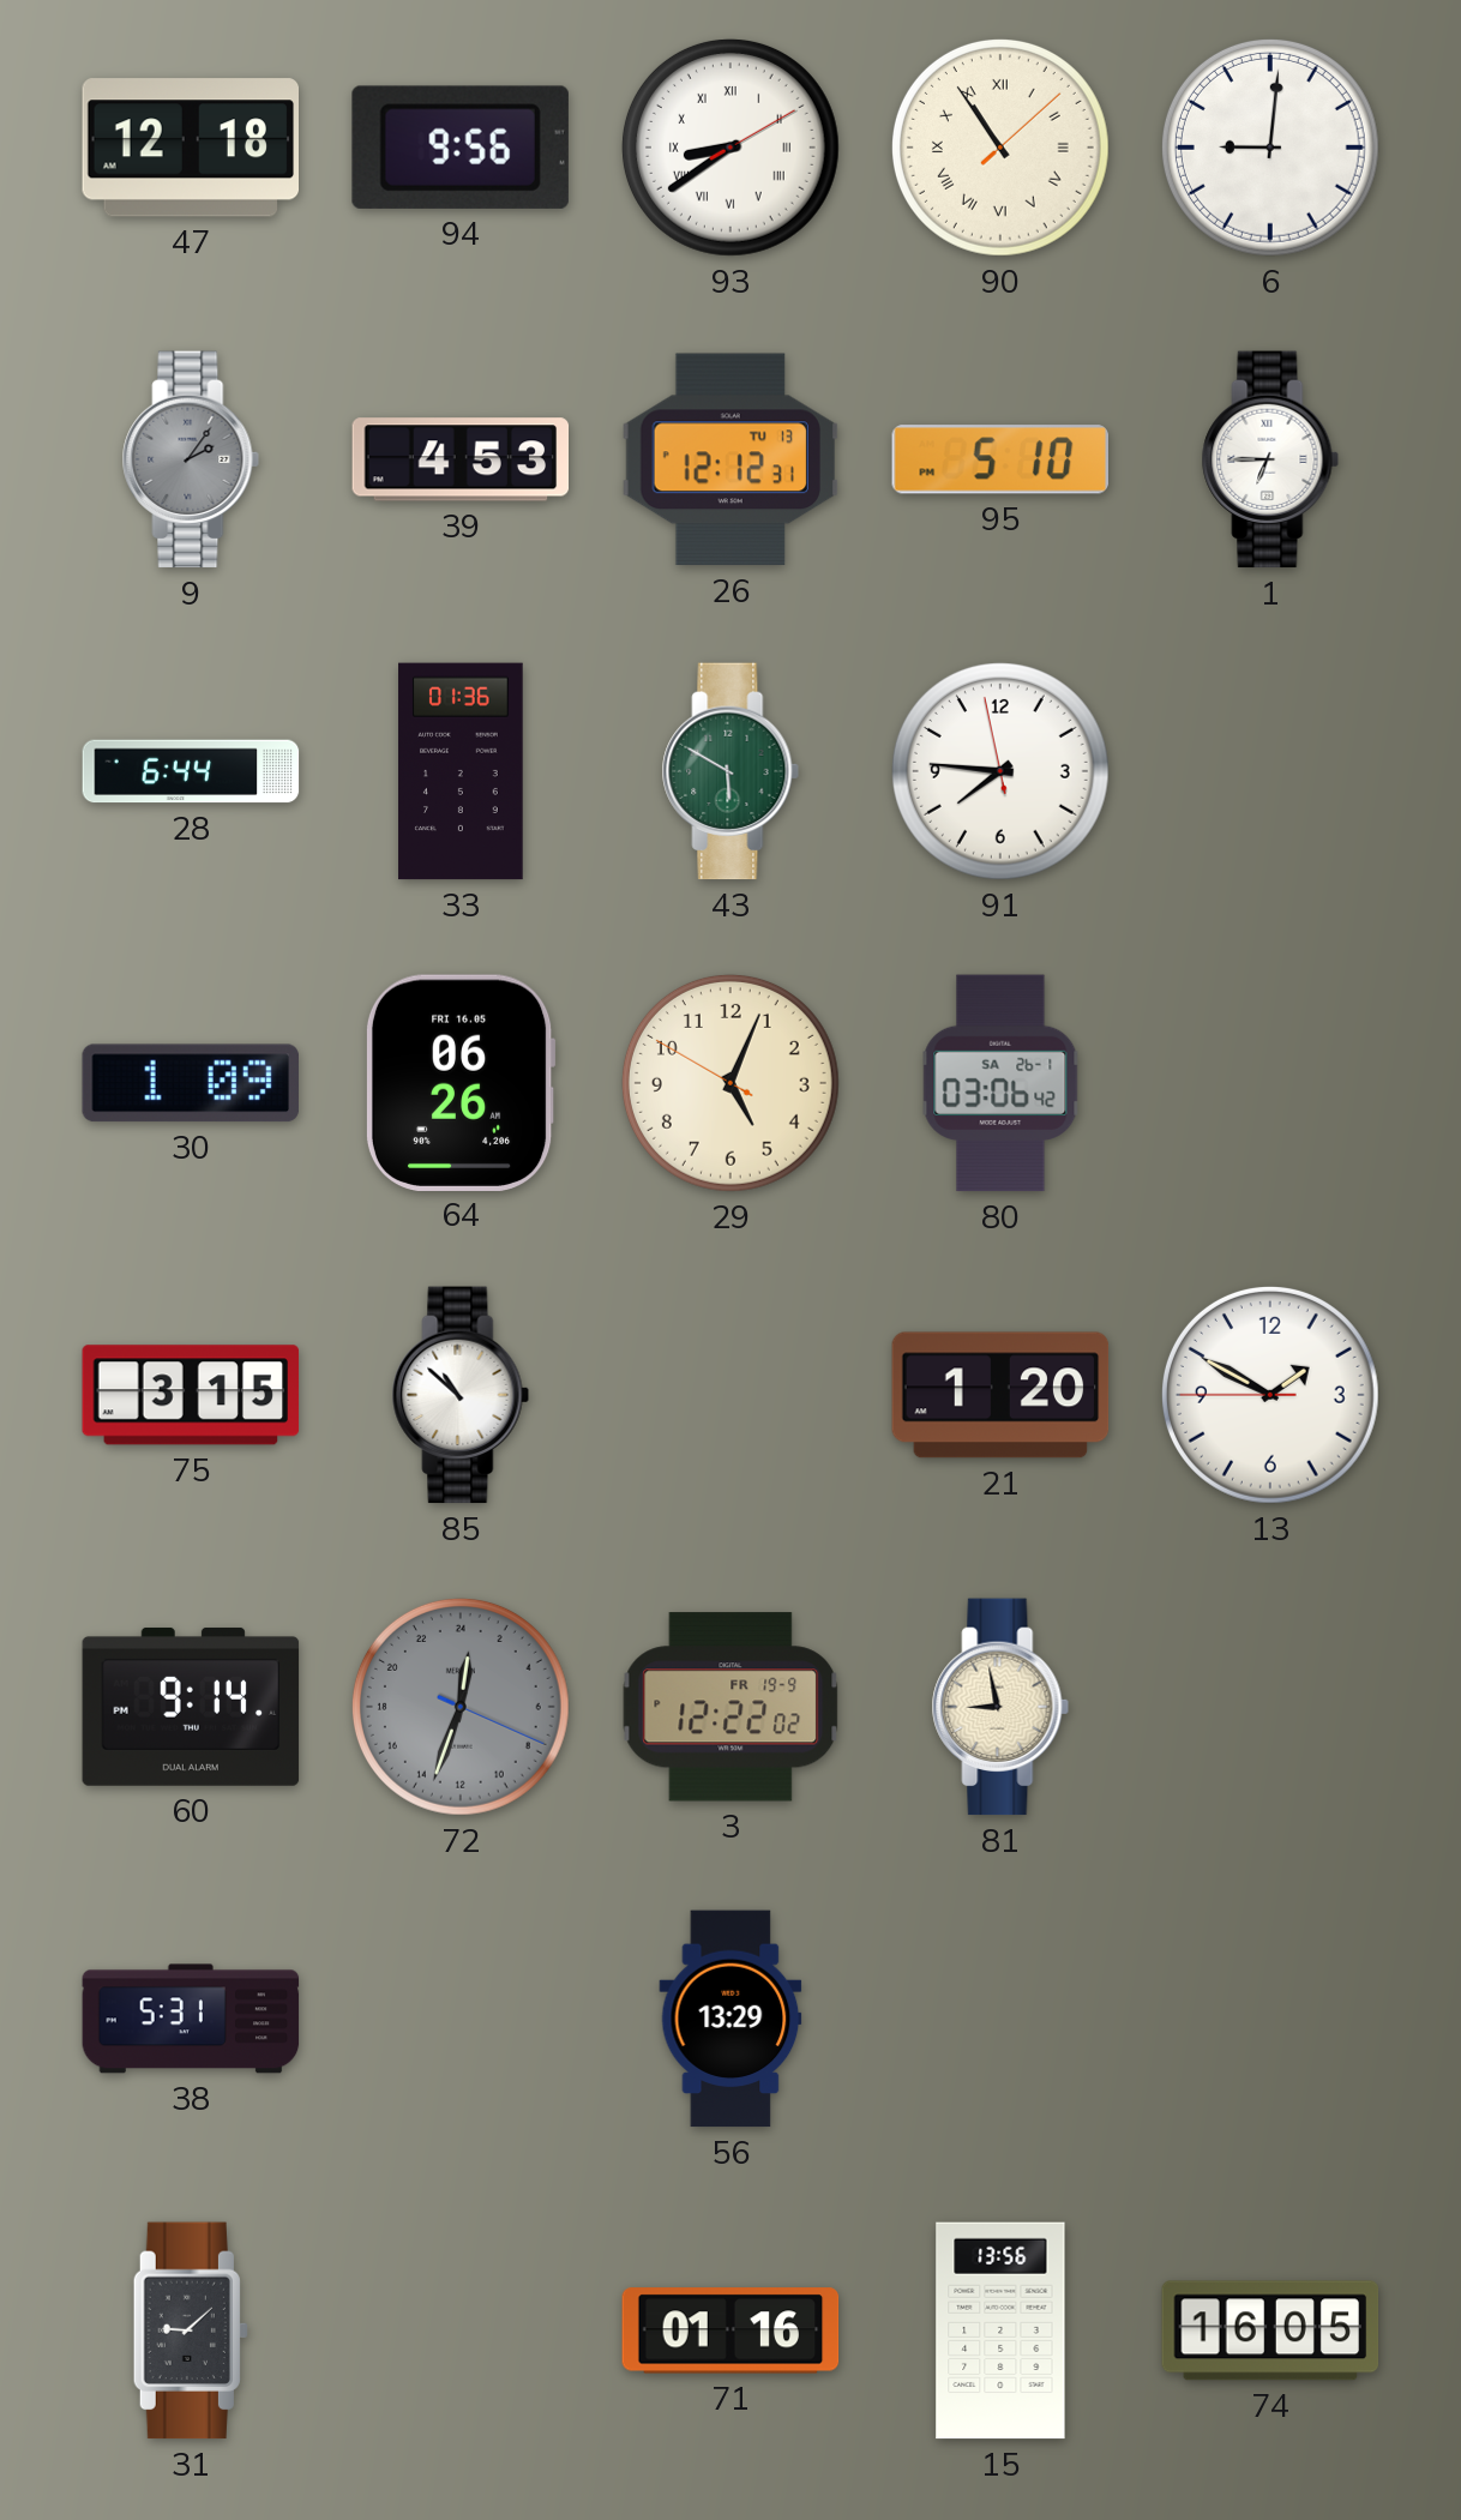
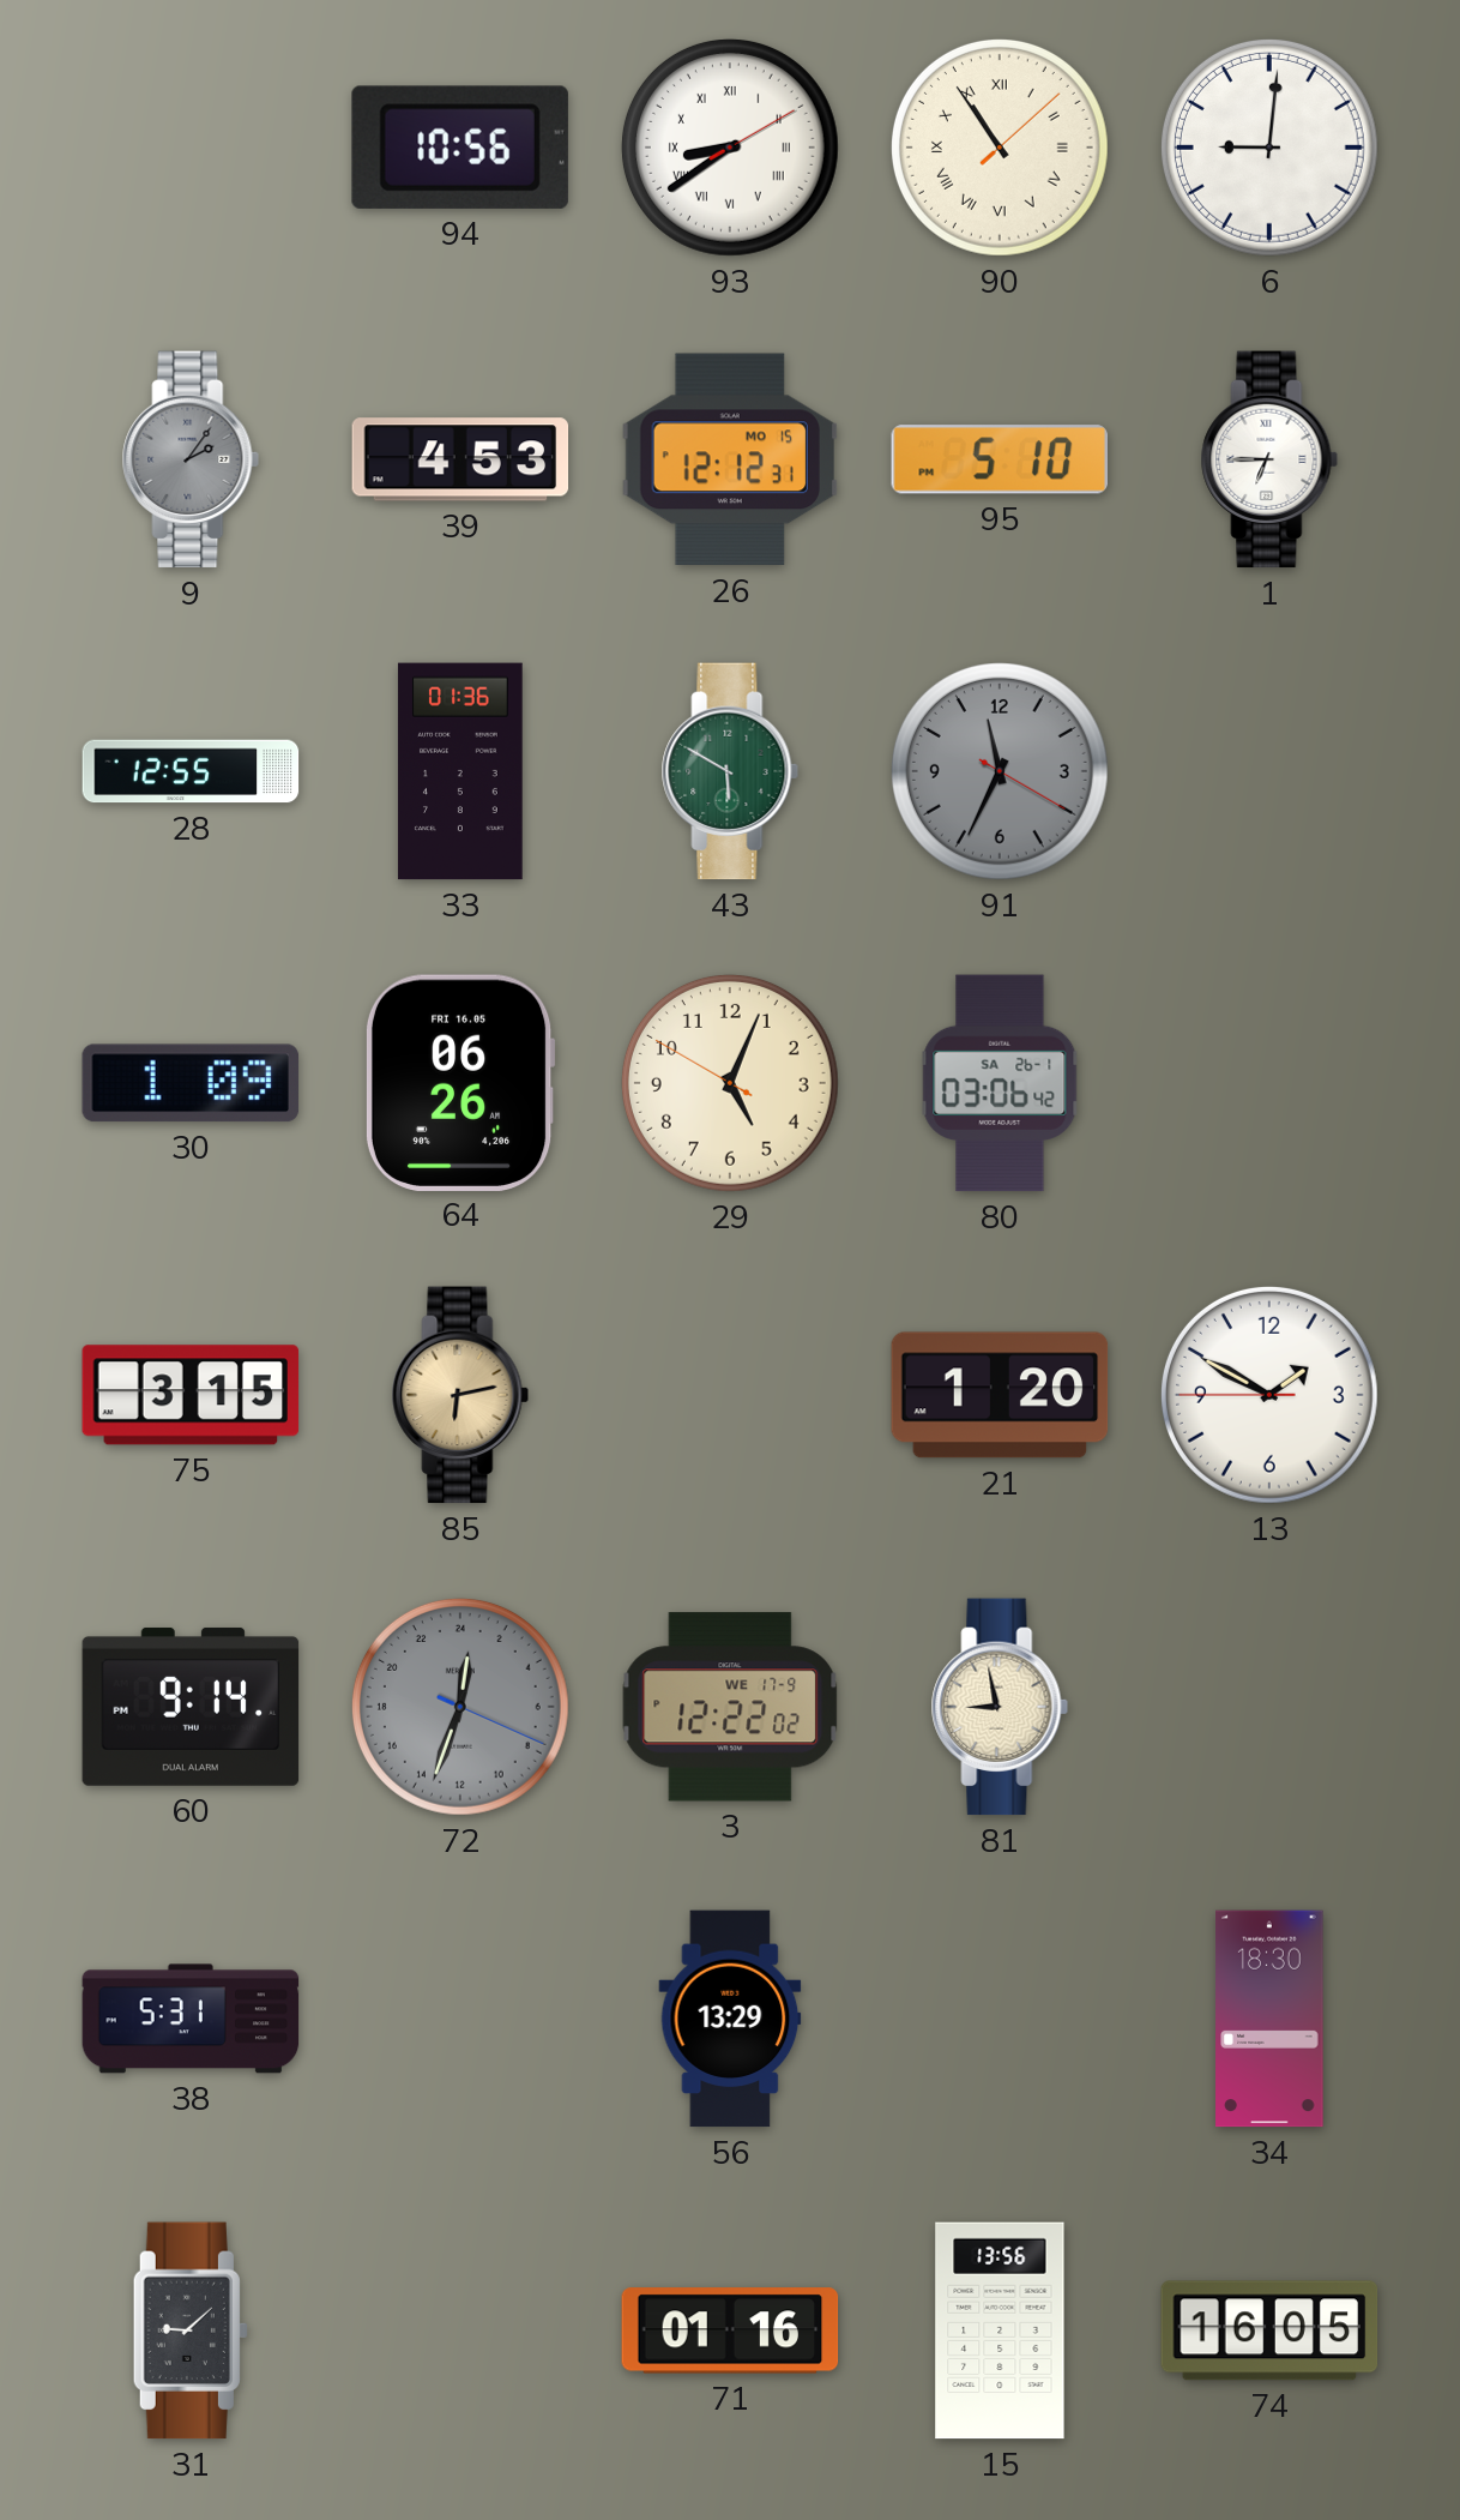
47: 12:18 -> none
94: 9:56 -> 10:56
26 date: TU 13 -> MO 15
28: 6:44 -> 12:55
91: 7:45 -> 11:34
91 dial: white -> grey
85: 10:52 -> 6:13
85 dial: white -> champagne
3 date: FR 19-9 -> WE 17-9
34: none -> 18:30
